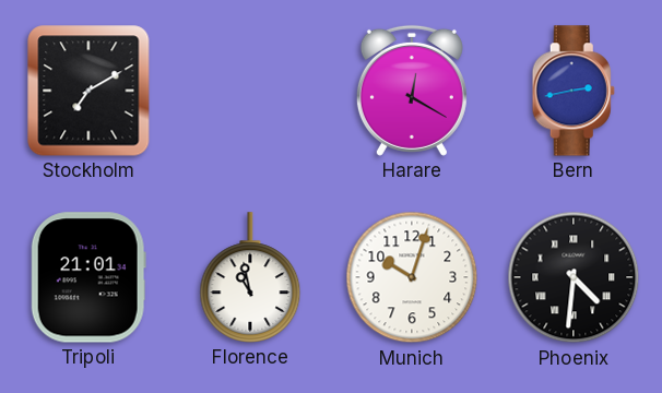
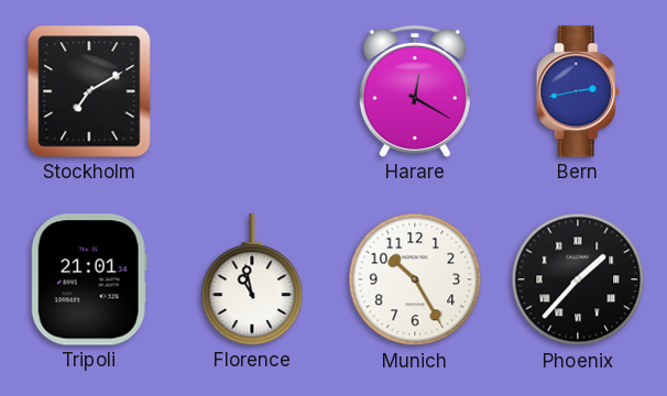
Munich: 10:03 -> 10:25
Phoenix: 4:31 -> 1:37
